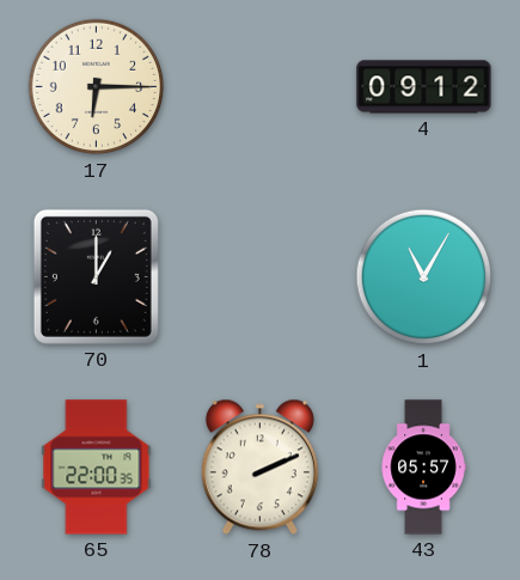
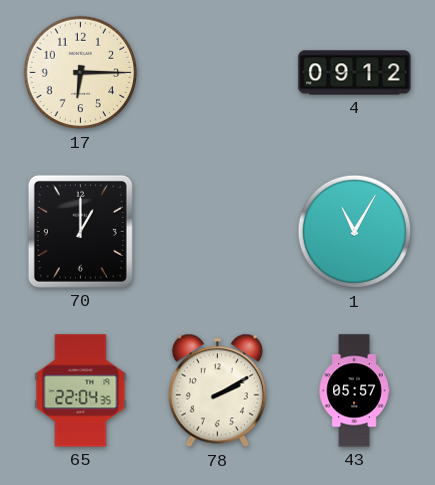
65: 22:00 -> 22:04
78: 2:11 -> 2:10
